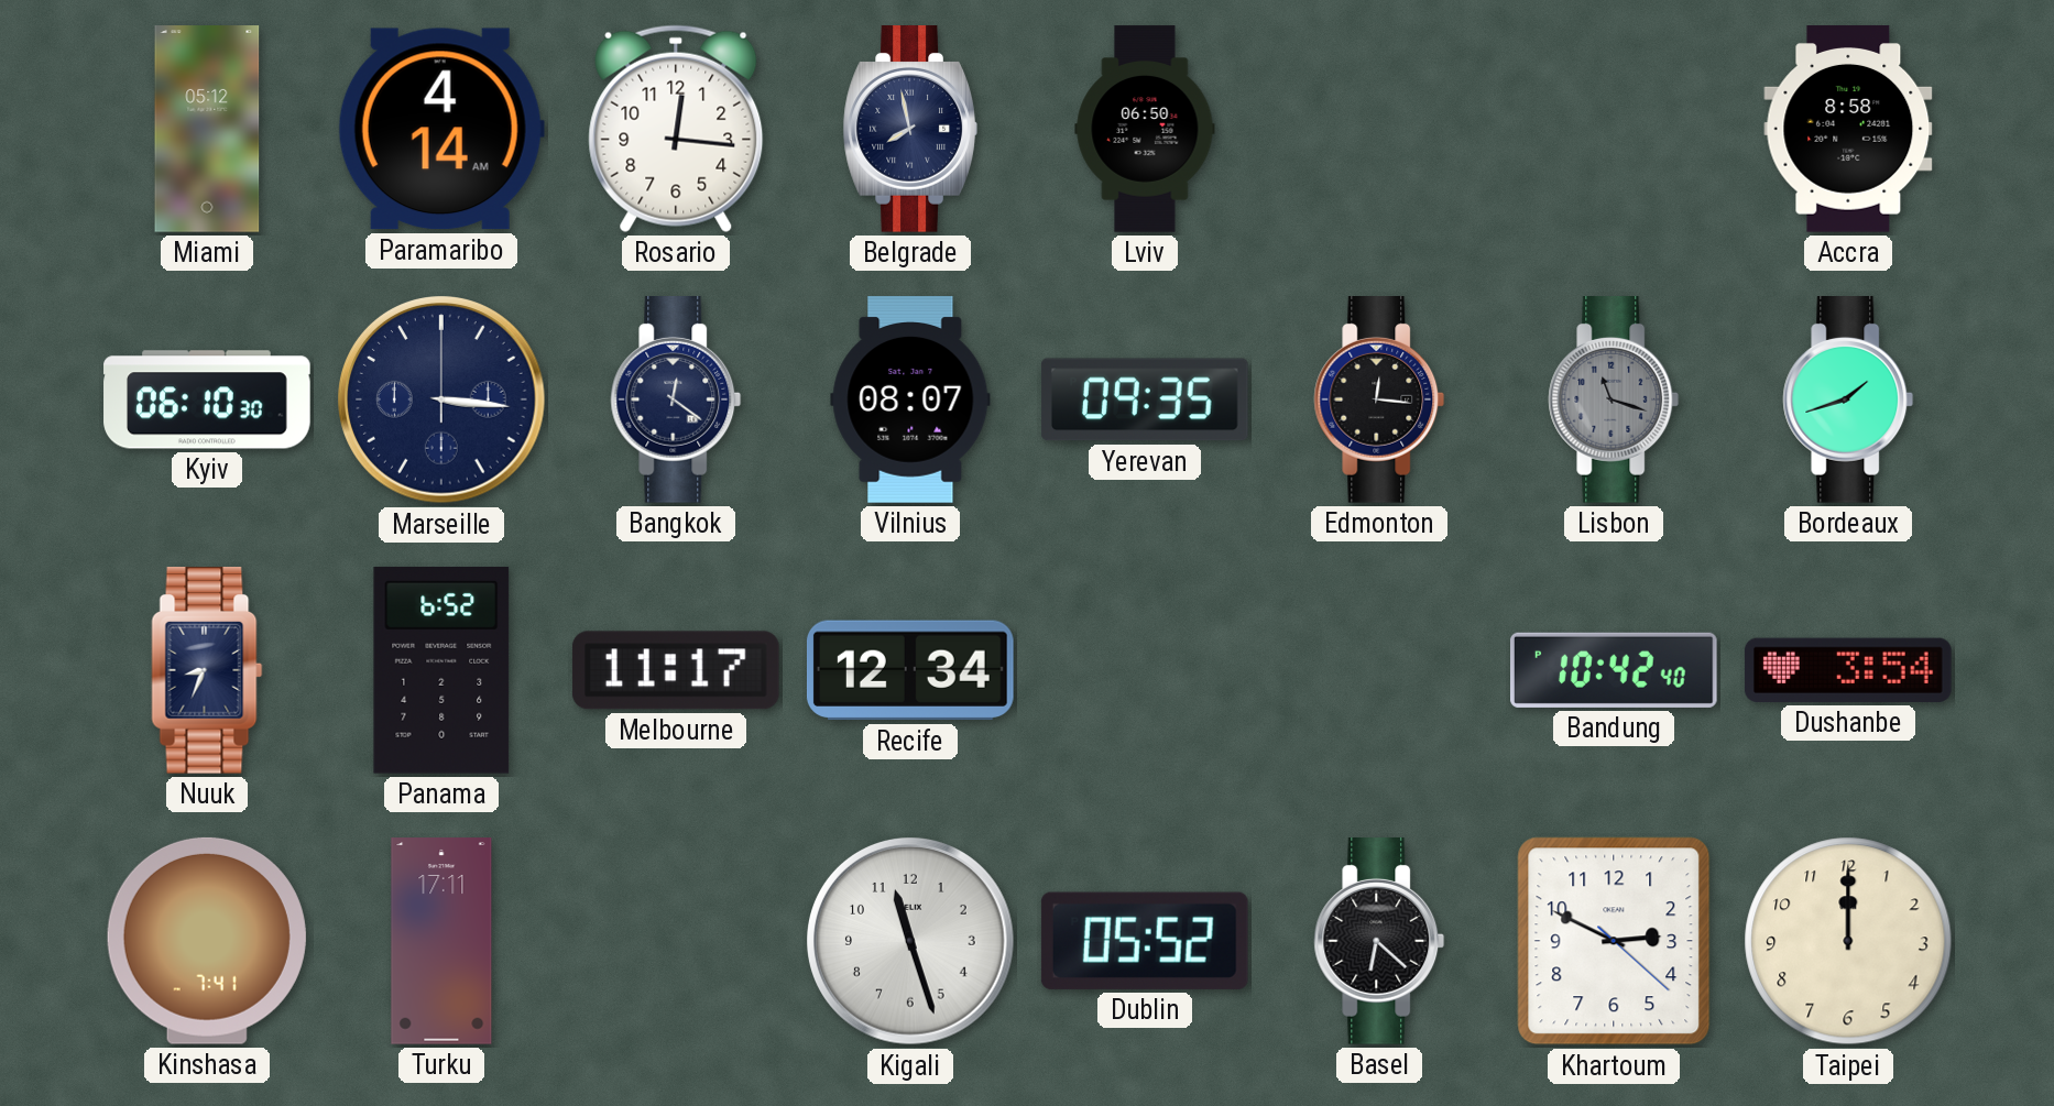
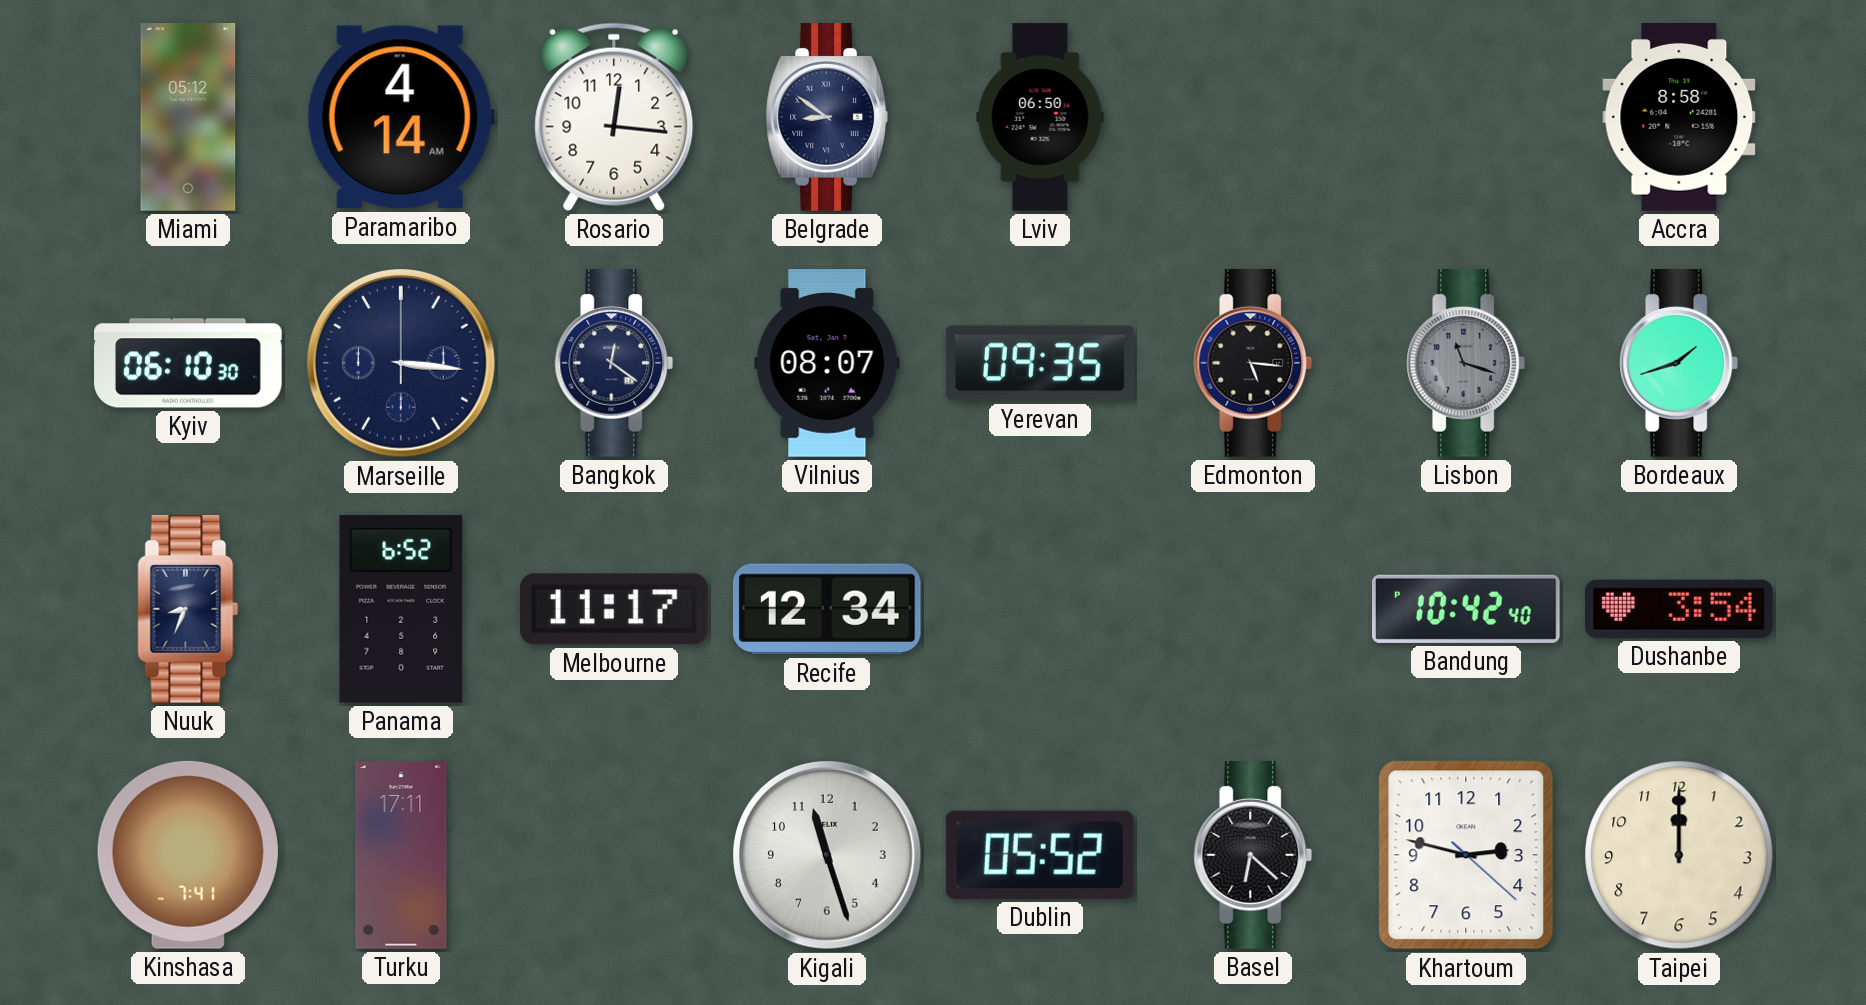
Belgrade: 7:58 -> 8:51
Edmonton: 12:16 -> 5:16
Khartoum: 2:49 -> 2:47
